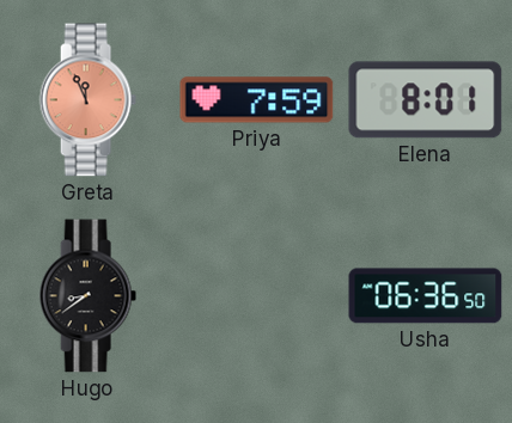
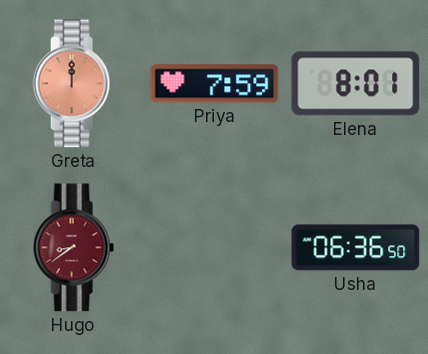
Greta: 11:56 -> 12:00
Hugo dial: black -> burgundy
